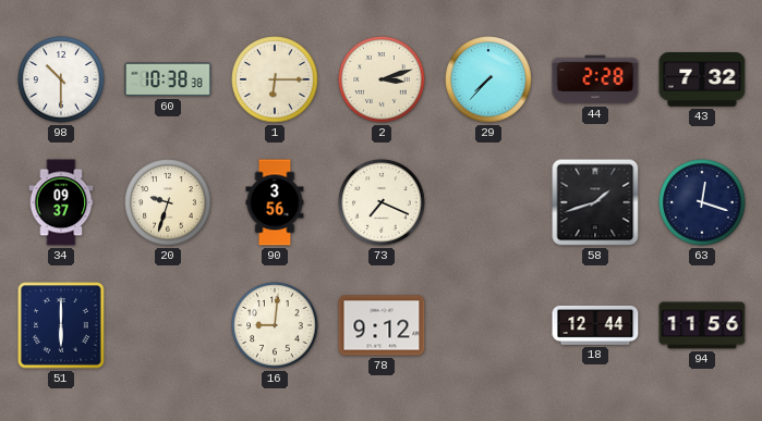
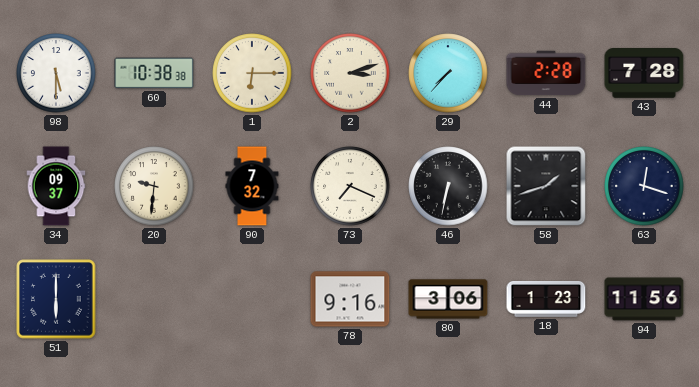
98: 10:30 -> 5:30
43: 7:32 -> 7:28
20: 9:33 -> 9:31
90: 3:56 -> 7:32
46: none -> 6:32
16: 9:01 -> none
78: 9:12 -> 9:16
80: none -> 3:06
18: 12:44 -> 1:23
